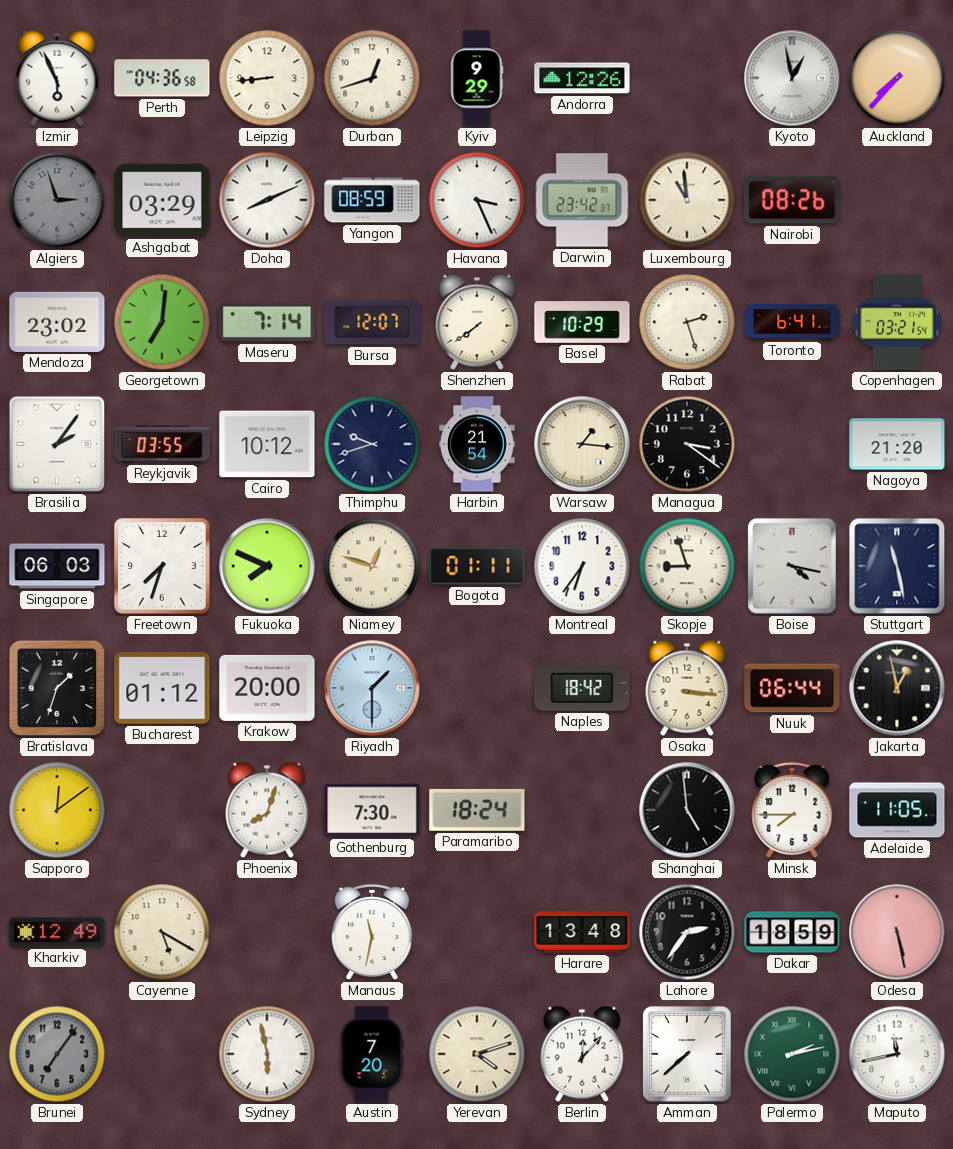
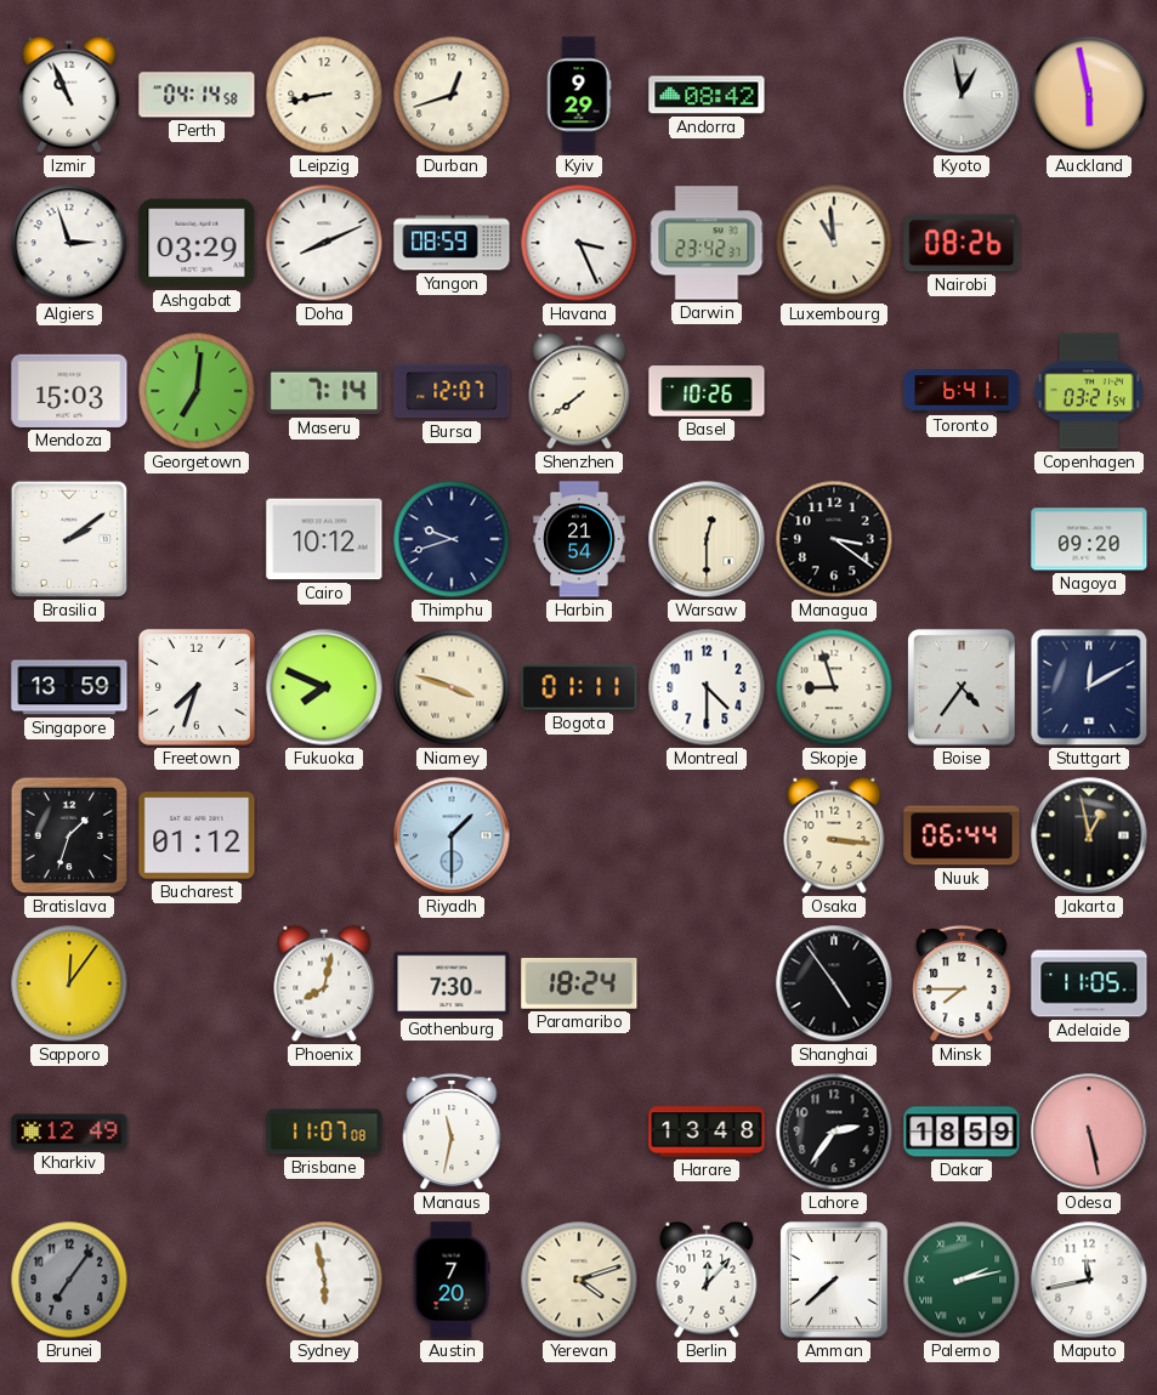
Izmir: 5:56 -> 10:56
Perth: 04:36 -> 04:14
Leipzig: 8:44 -> 8:43
Andorra: 12:26 -> 08:42
Auckland: 7:37 -> 5:58
Algiers dial: grey -> white
Mendoza: 23:02 -> 15:03
Basel: 10:29 -> 10:26
Rabat: 2:27 -> none
Brasilia: 2:06 -> 2:09
Reykjavik: 03:55 -> none
Warsaw: 1:16 -> 12:30
Nagoya: 21:20 -> 09:20
Singapore: 06:03 -> 13:59
Niamey: 12:48 -> 3:48
Montreal: 6:36 -> 4:30
Boise: 4:17 -> 4:36
Stuttgart: 11:28 -> 12:10
Krakow: 20:00 -> none
Naples: 18:42 -> none
Sapporo: 12:09 -> 12:06
Phoenix: 8:03 -> 8:02
Shanghai: 4:59 -> 4:54
Cayenne: 5:20 -> none
Brisbane: none -> 11:07
